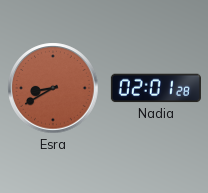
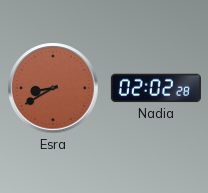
Nadia: 02:01 -> 02:02
